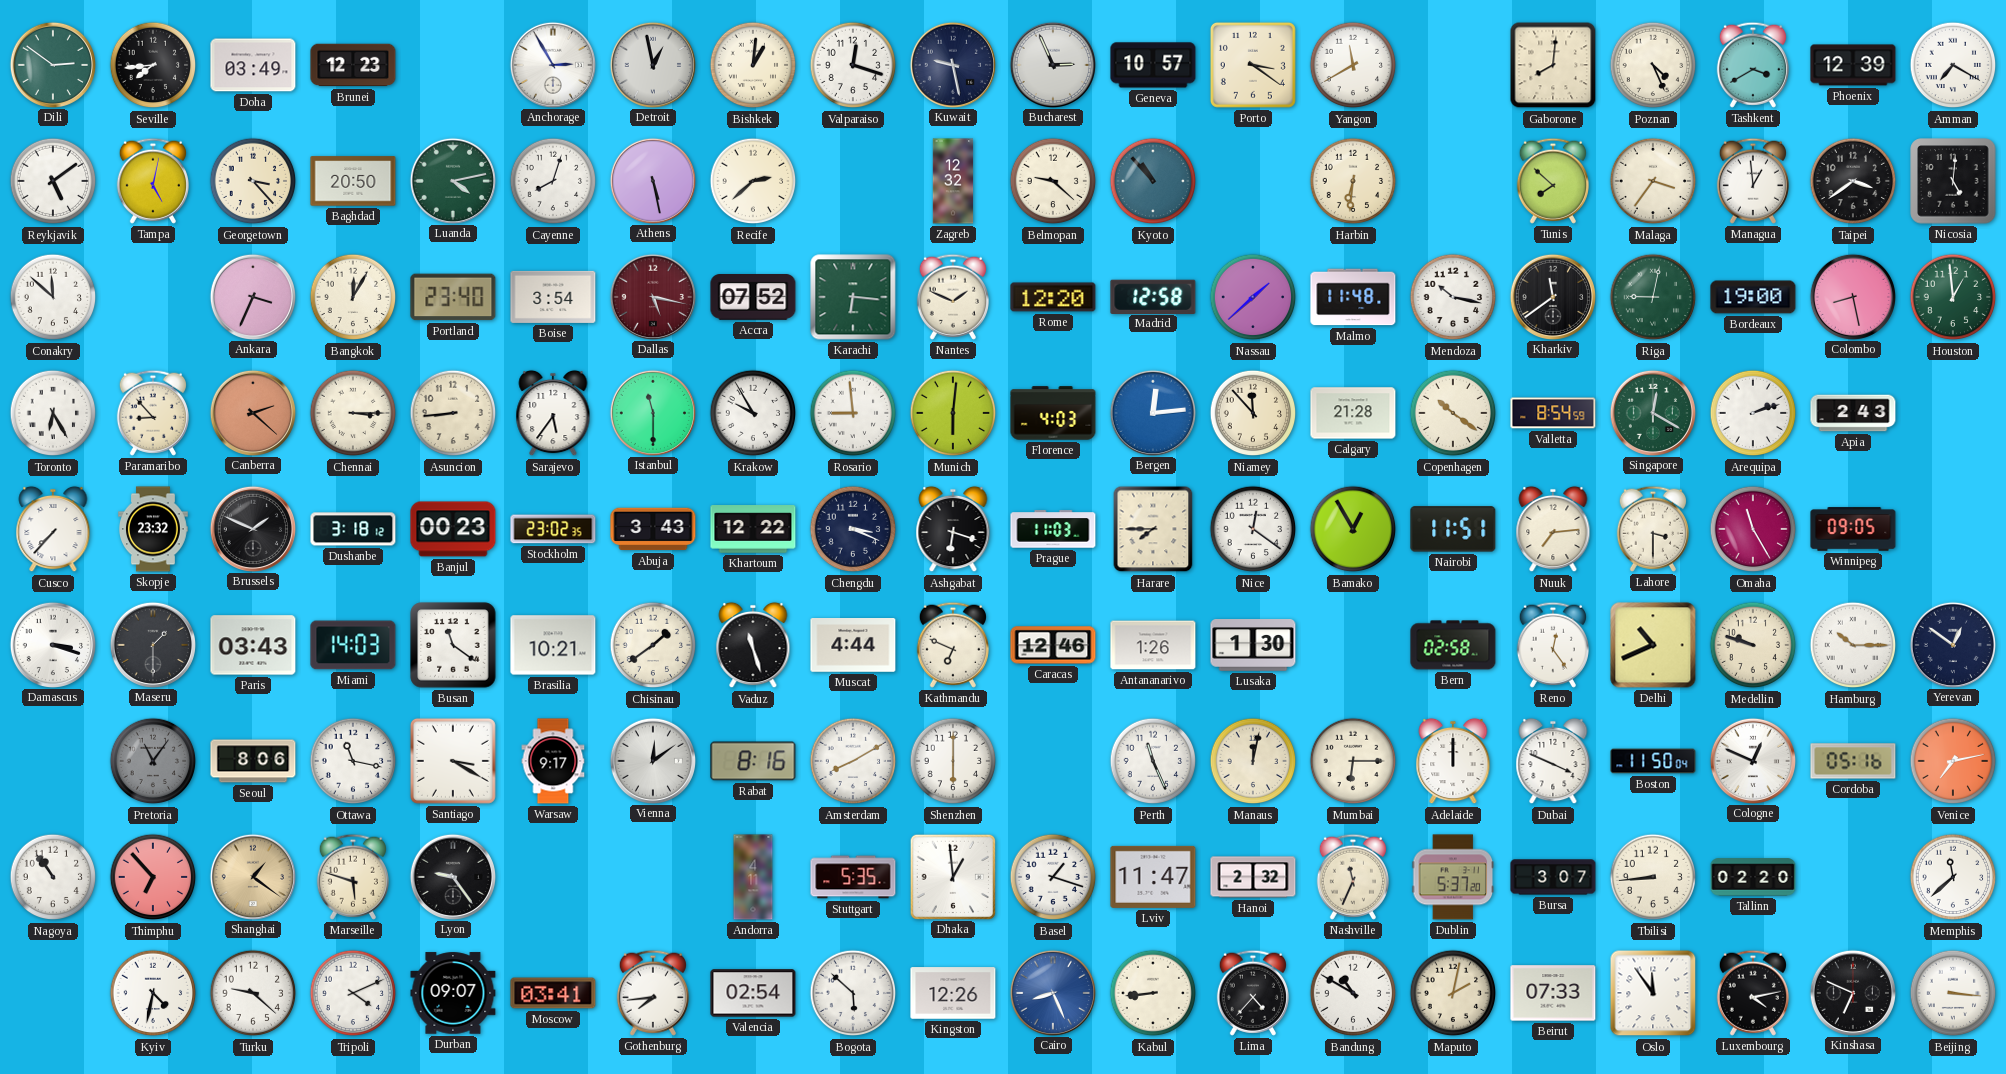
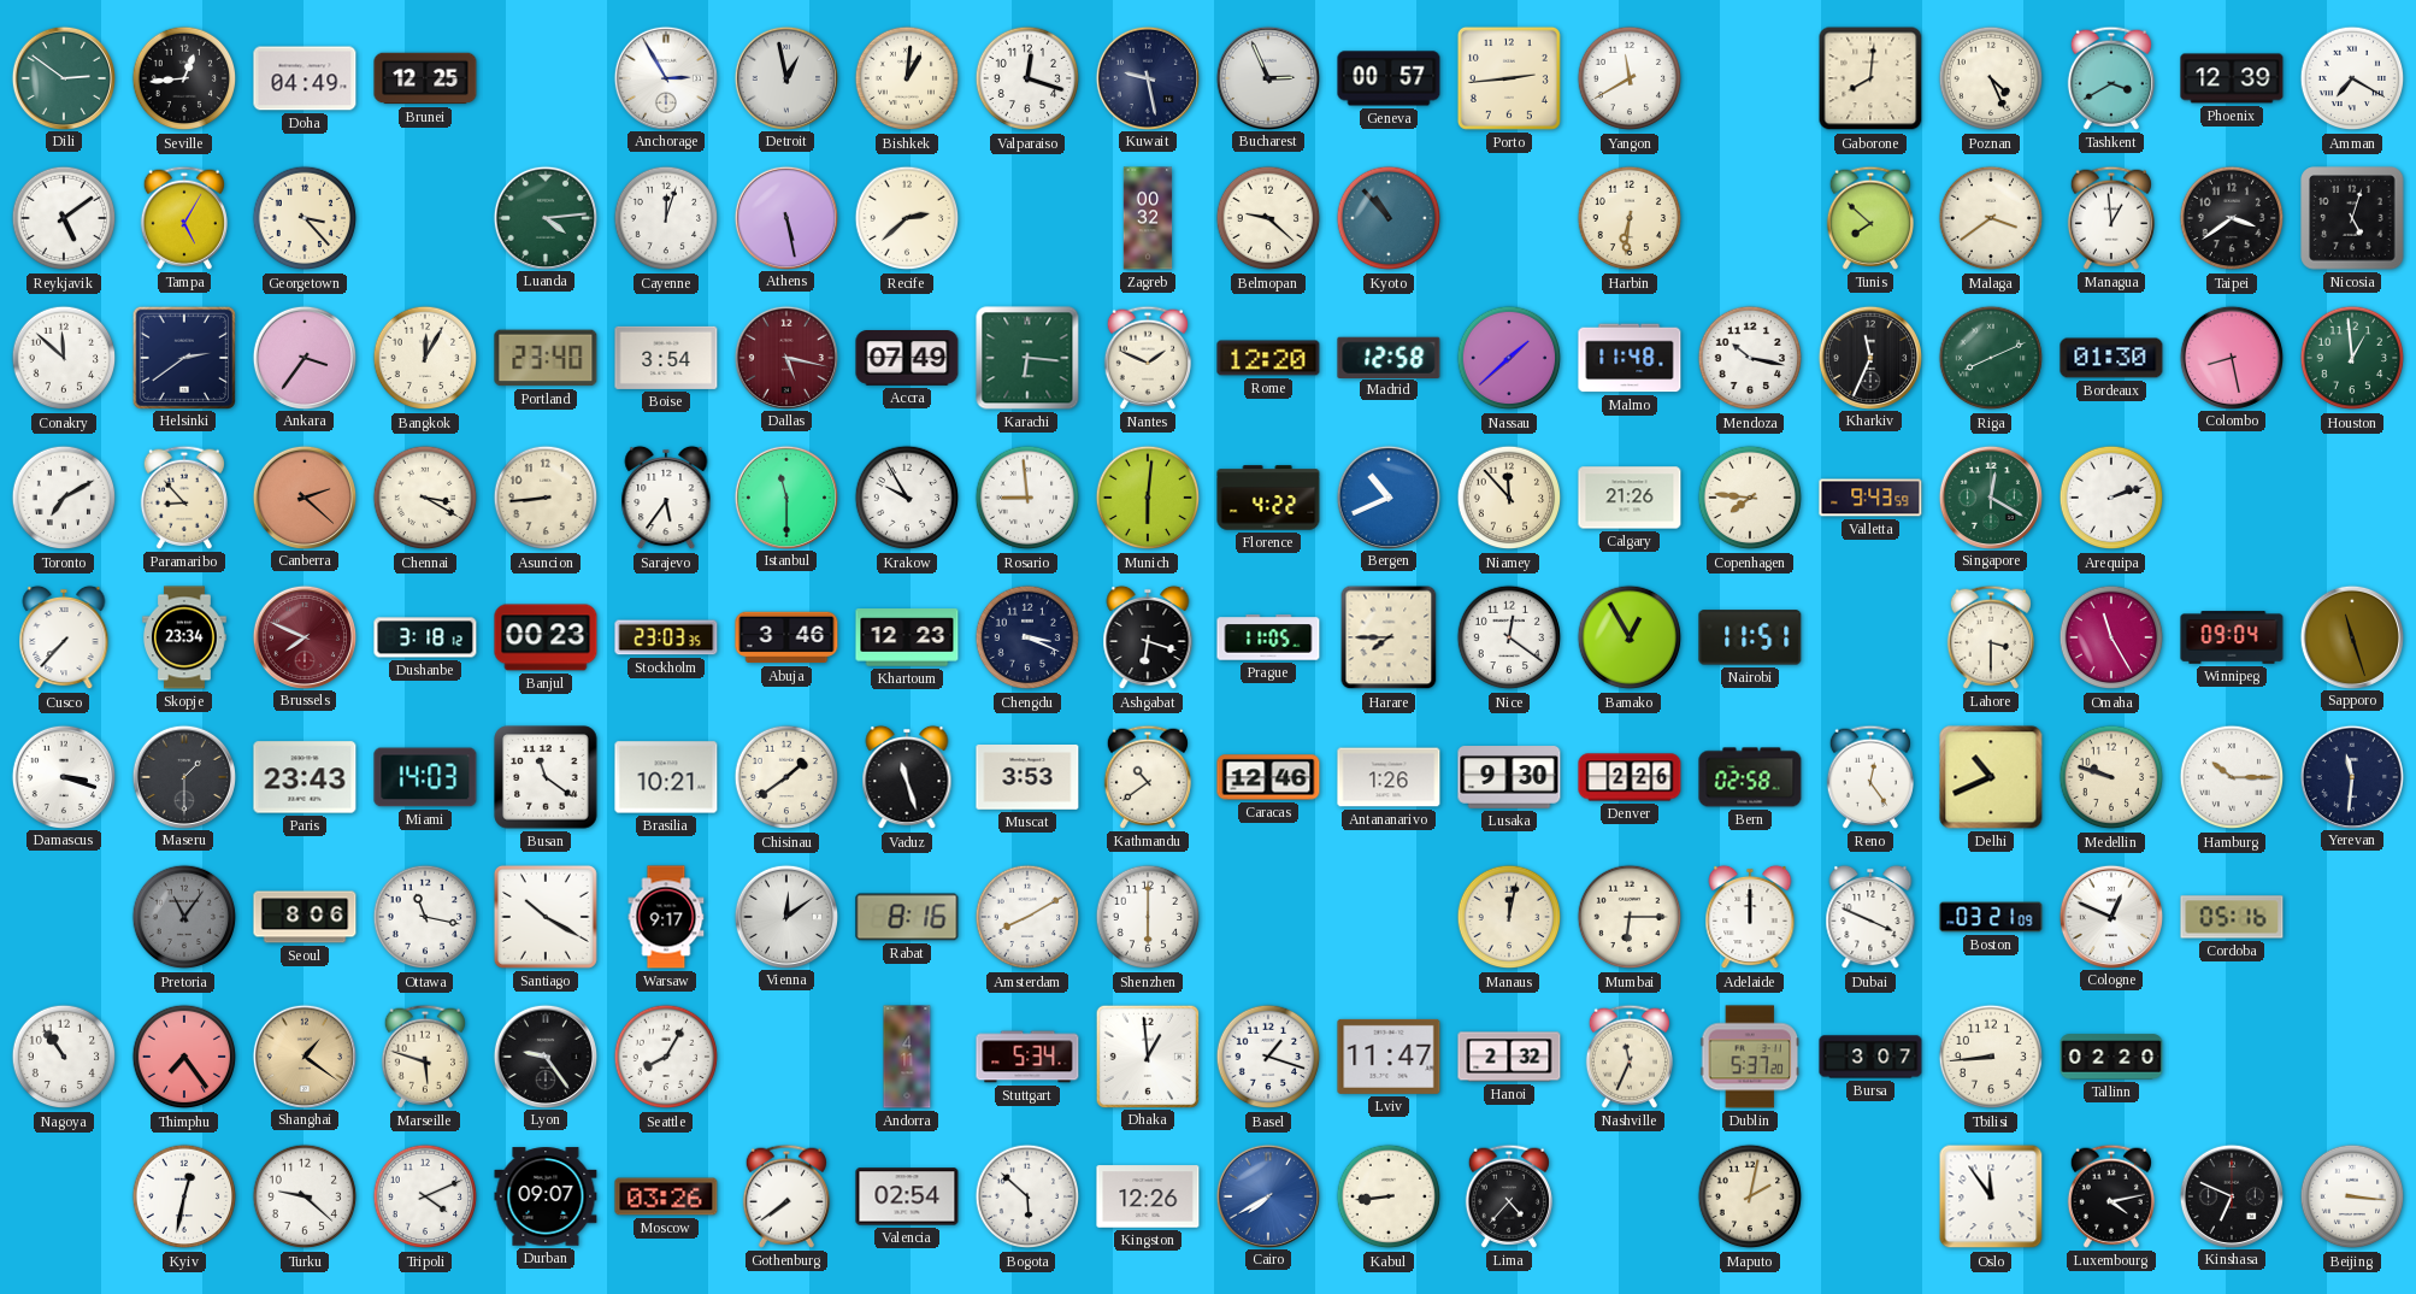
Seville: 7:44 -> 12:44
Doha: 03:49 -> 04:49
Brunei: 12:23 -> 12:25
Geneva: 10:57 -> 00:57
Porto: 3:21 -> 2:44
Tampa: 5:02 -> 5:05
Baghdad: 20:50 -> none
Luanda: 4:13 -> 4:14
Cayenne: 8:03 -> 12:03
Zagreb: 12:32 -> 00:32
Malaga: 3:36 -> 3:39
Nicosia: 5:01 -> 5:03
Helsinki: none -> 2:39
Ankara: 3:34 -> 3:36
Accra: 07:52 -> 07:49
Kharkiv: 11:39 -> 11:34
Riga: 9:02 -> 8:11
Bordeaux: 19:00 -> 01:30
Toronto: 6:25 -> 7:10
Chennai: 3:15 -> 3:20
Florence: 4:03 -> 4:22
Bergen: 12:14 -> 10:41
Calgary: 21:28 -> 21:26
Copenhagen: 10:21 -> 7:46
Valletta: 8:54 -> 9:43
Apia: 2:43 -> none
Skopje: 23:32 -> 23:34
Brussels: 1:49 -> 7:49
Brussels dial: black -> burgundy
Stockholm: 23:02 -> 23:03
Abuja: 3:43 -> 3:46
Khartoum: 12:22 -> 12:23
Prague: 11:03 -> 11:05
Nuuk: 7:14 -> none
Winnipeg: 09:05 -> 09:04
Sapporo: none -> 11:27
Paris: 03:43 -> 23:43
Muscat: 4:44 -> 3:53
Kathmandu: 6:49 -> 10:39
Lusaka: 1:30 -> 9:30
Denver: none -> 2:26
Yerevan: 12:51 -> 11:31
Santiago: 3:20 -> 10:20
Perth: 11:26 -> none
Boston: 11:50 -> 03:21
Venice: 7:13 -> none
Thimphu: 6:53 -> 7:24
Seattle: none -> 8:05
Stuttgart: 5:35 -> 5:34
Memphis: 11:38 -> none
Kyiv: 4:32 -> 12:32
Moscow: 03:41 -> 03:26
Gothenburg: 7:44 -> 7:39
Cairo: 8:26 -> 7:40
Bandung: 10:50 -> none
Beirut: 07:33 -> none
